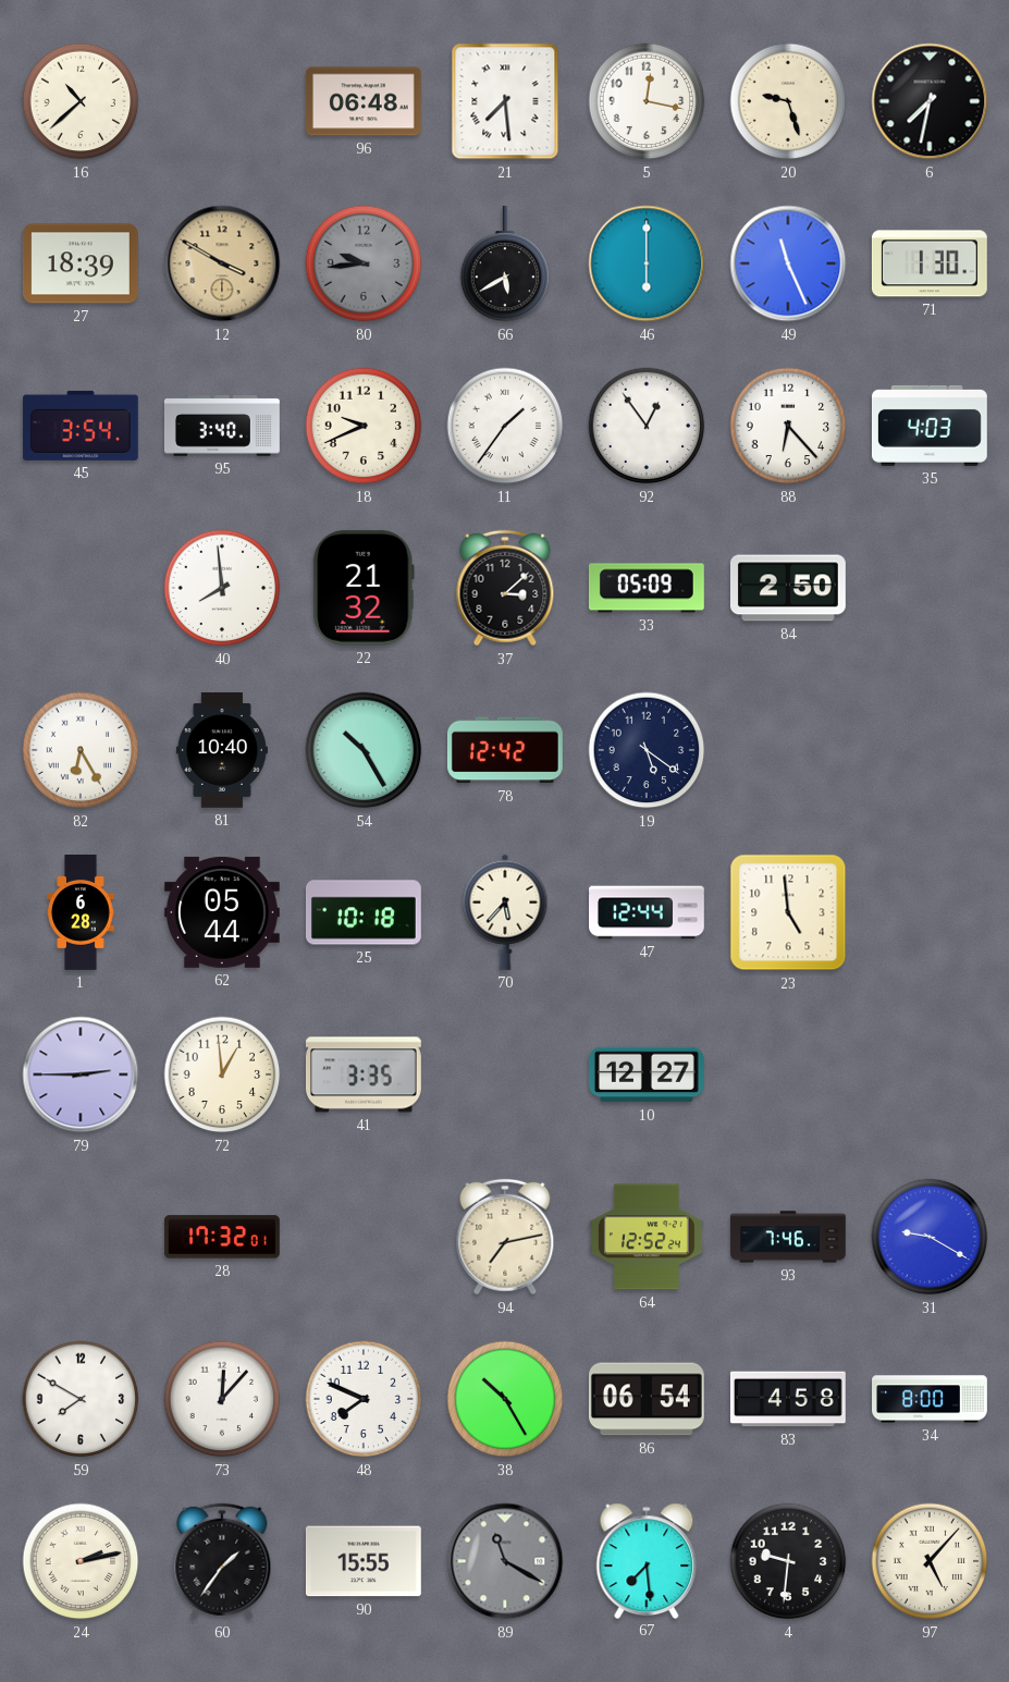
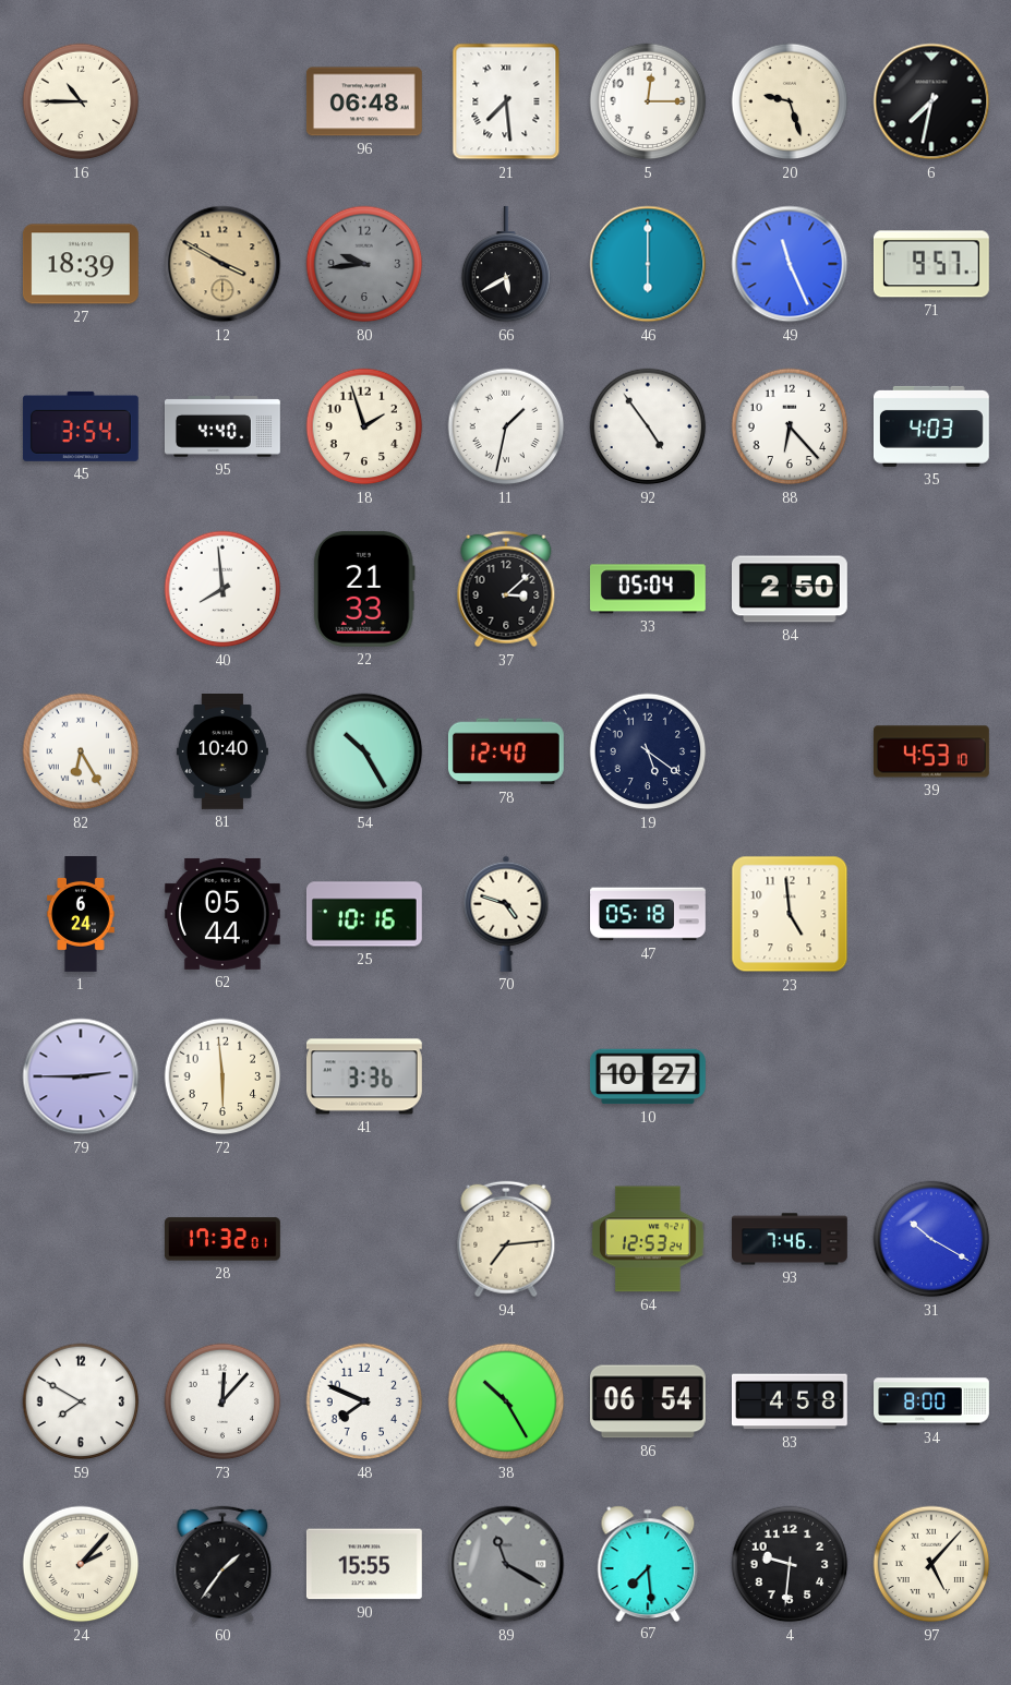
16: 10:38 -> 10:45
5: 12:17 -> 12:15
71: 1:30 -> 9:57
95: 3:40 -> 4:40
18: 9:41 -> 1:57
11: 1:36 -> 1:32
92: 12:54 -> 4:54
22: 21:32 -> 21:33
33: 05:09 -> 05:04
78: 12:42 -> 12:40
39: none -> 4:53
1: 6:28 -> 6:24
25: 10:18 -> 10:16
70: 5:37 -> 4:48
47: 12:44 -> 05:18
72: 12:59 -> 5:59
41: 3:35 -> 3:36
10: 12:27 -> 10:27
94: 7:13 -> 7:14
64: 12:52 -> 12:53
31: 9:20 -> 10:20
24: 2:13 -> 2:07
